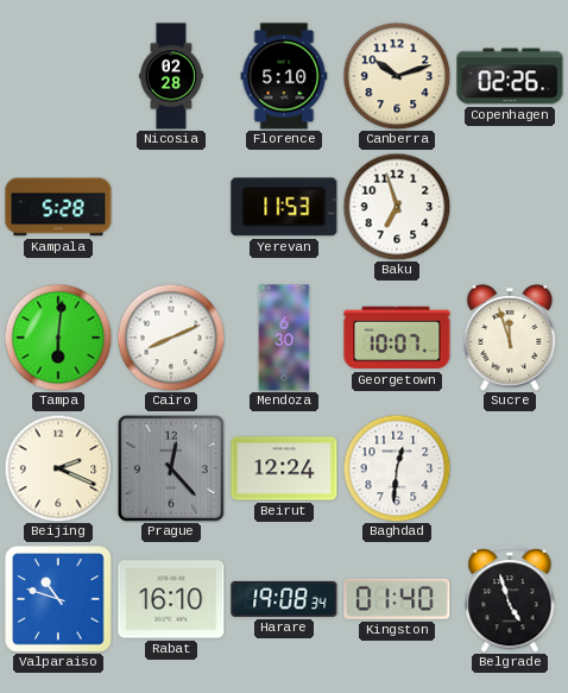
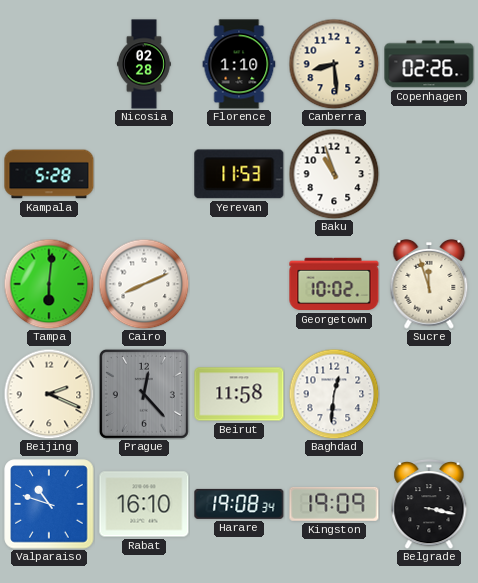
Florence: 5:10 -> 1:10
Canberra: 10:12 -> 8:29
Baku: 6:57 -> 10:57
Mendoza: 6:30 -> none
Georgetown: 10:07 -> 10:02
Beirut: 12:24 -> 11:58
Kingston: 01:40 -> 19:09
Belgrade: 4:57 -> 3:17
